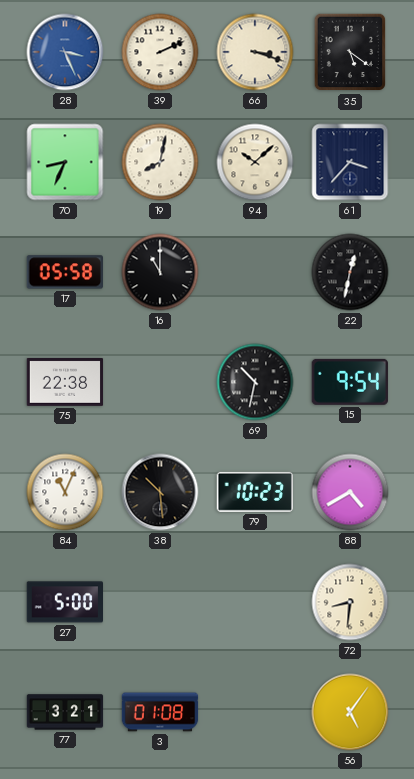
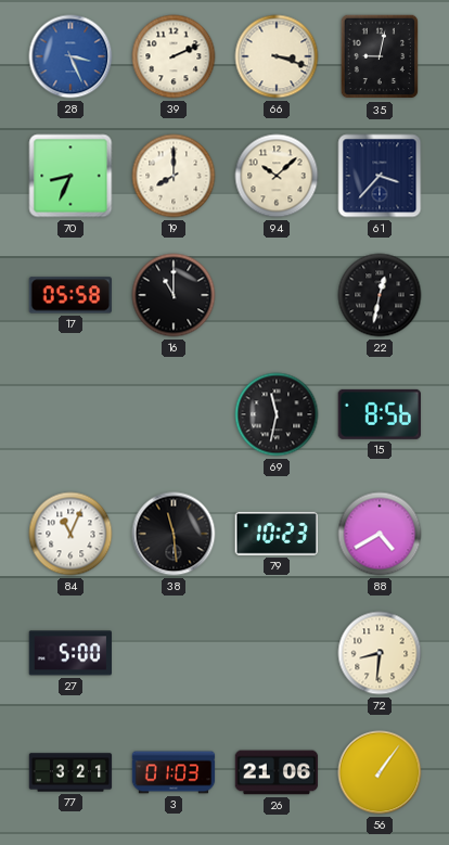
35: 5:21 -> 9:02
19: 8:02 -> 8:00
75: 22:38 -> none
69: 10:32 -> 11:32
15: 9:54 -> 8:56
38: 10:29 -> 11:29
3: 01:08 -> 01:03
26: none -> 21:06
56: 5:06 -> 1:06
